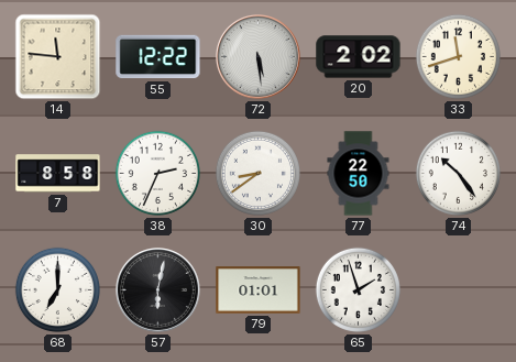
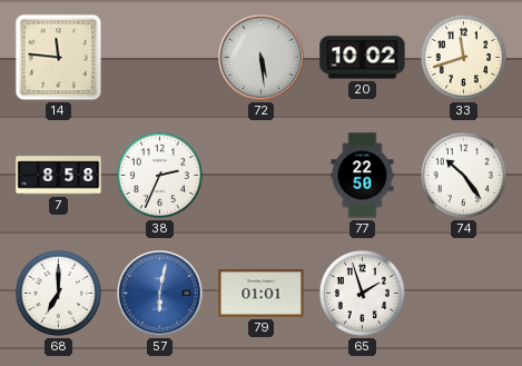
55: 12:22 -> none
20: 2:02 -> 10:02
30: 8:39 -> none
57 dial: black -> blue
